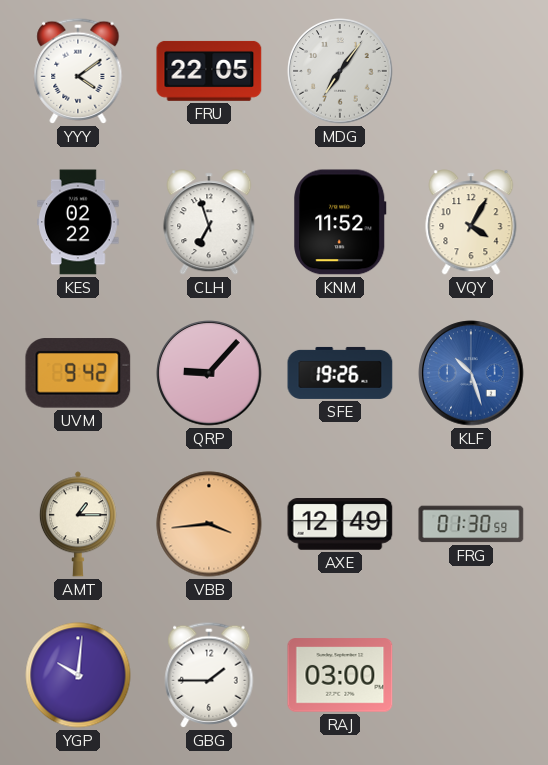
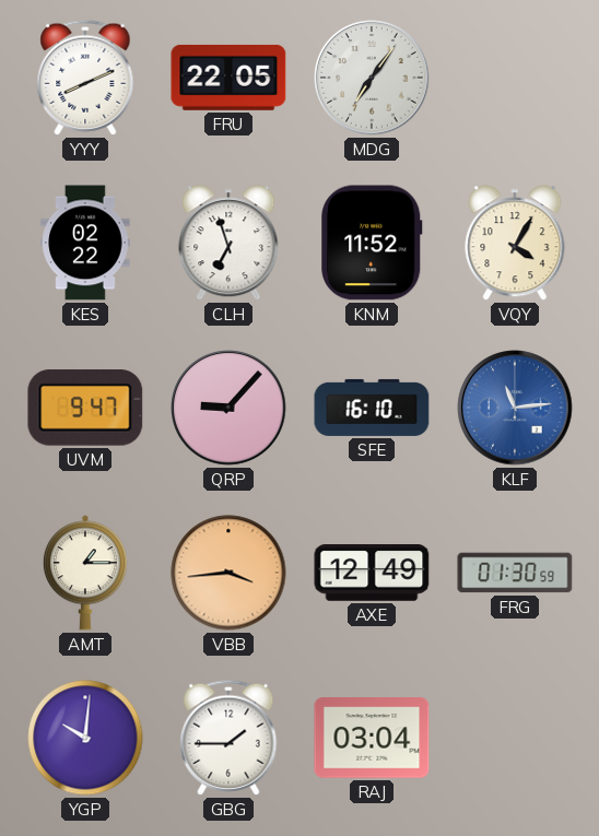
YYY: 4:09 -> 8:11
UVM: 9:42 -> 9:47
SFE: 19:26 -> 16:10
KLF: 10:27 -> 11:14
RAJ: 03:00 -> 03:04
